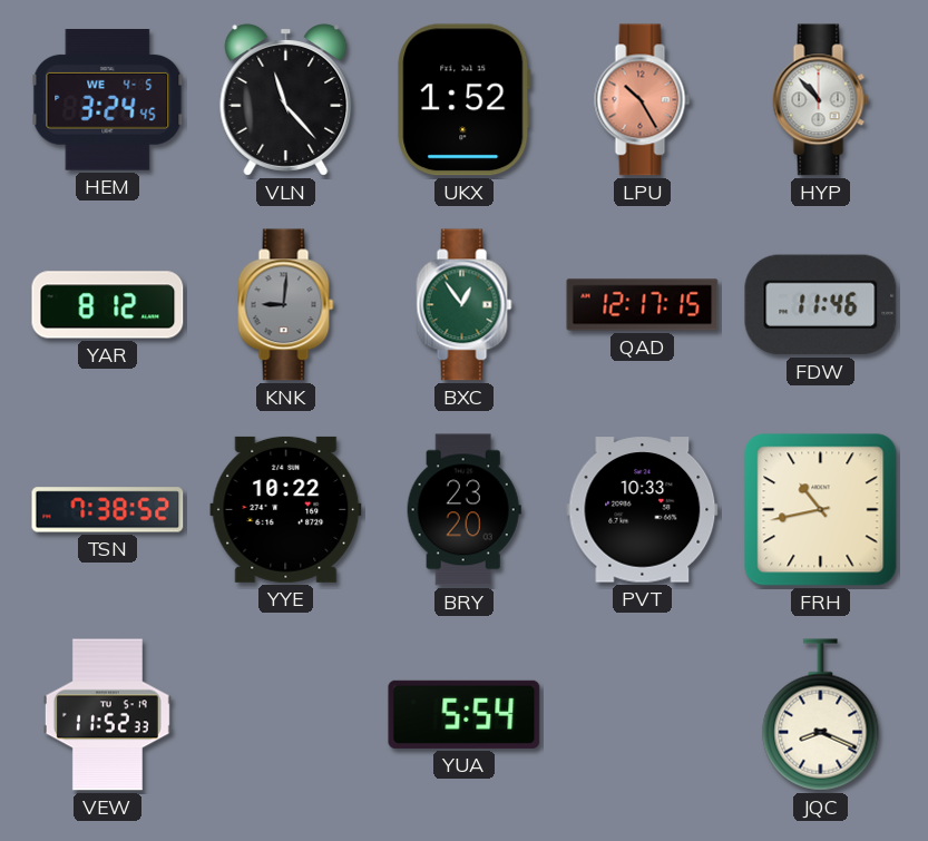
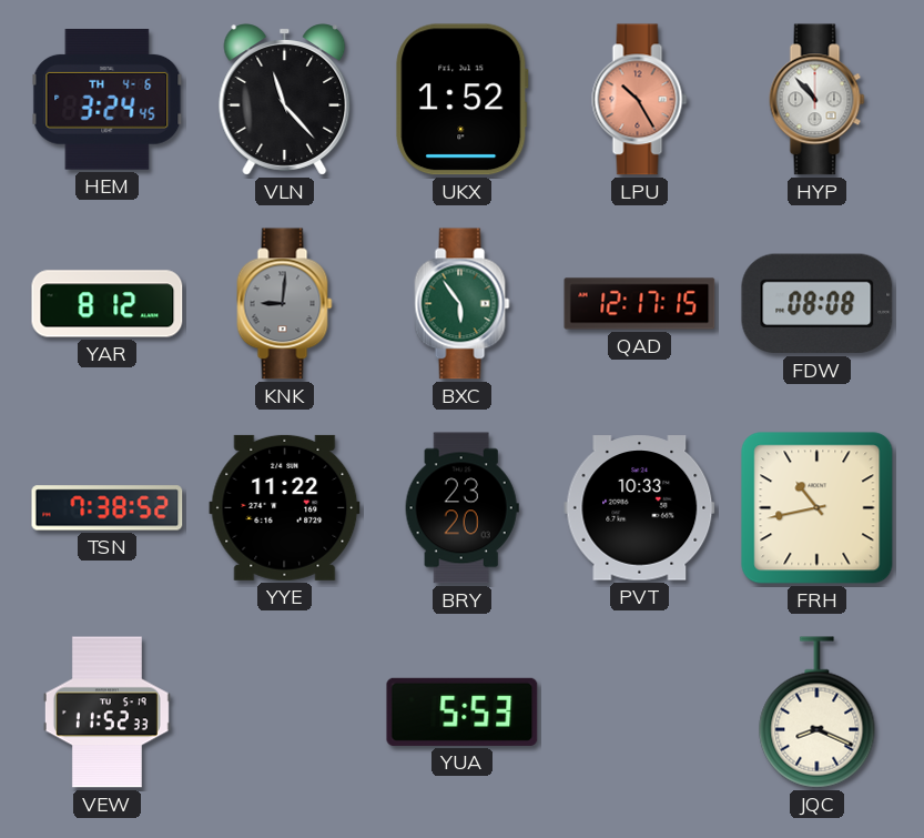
HEM date: WE 4-5 -> TH 4-6
BXC: 12:54 -> 5:54
FDW: 11:46 -> 08:08
YYE: 10:22 -> 11:22
YUA: 5:54 -> 5:53
